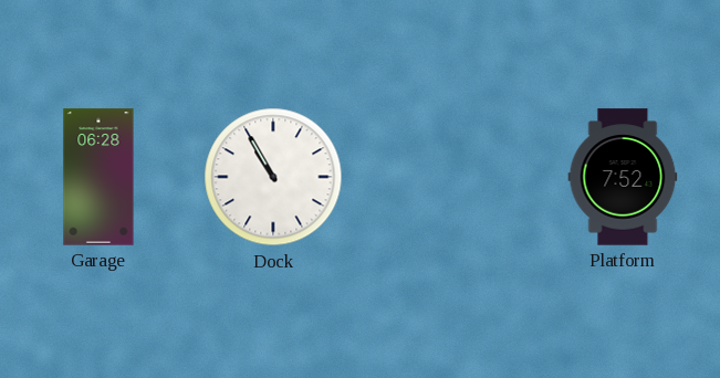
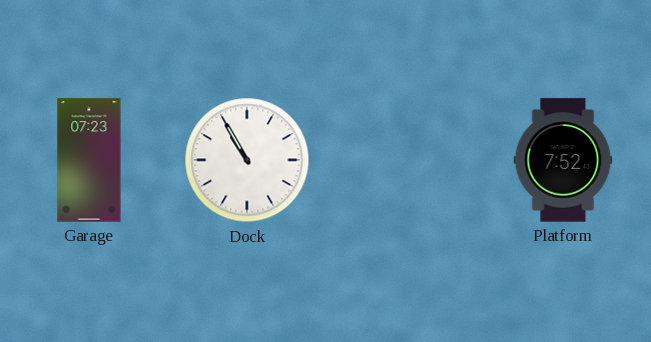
Garage: 06:28 -> 07:23
